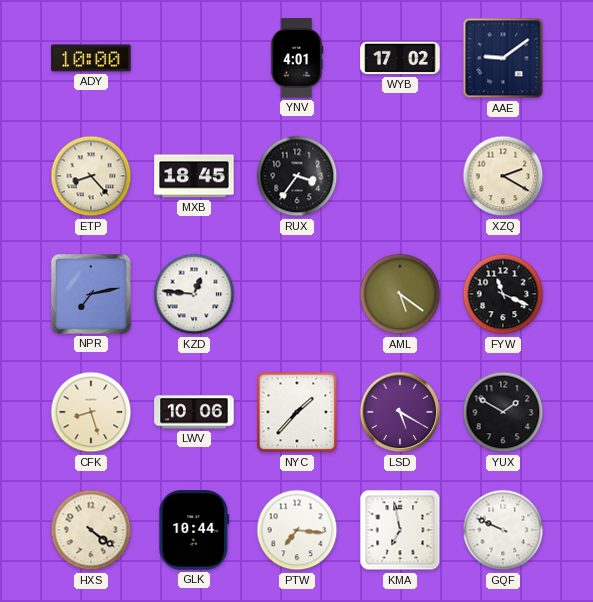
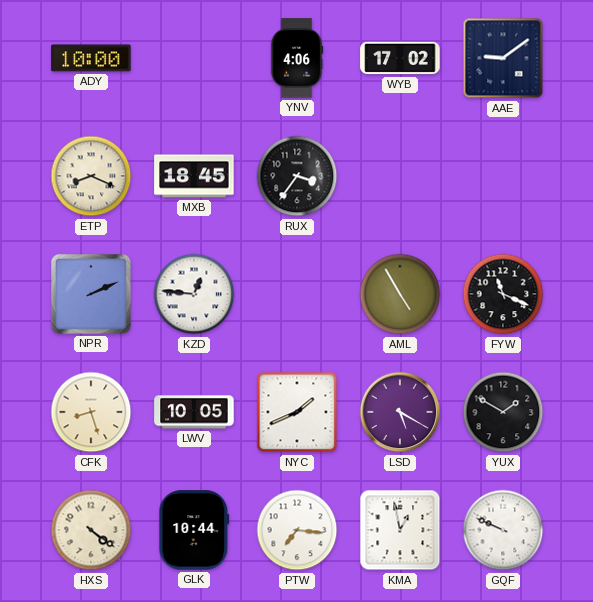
YNV: 4:01 -> 4:06
ETP: 8:23 -> 8:19
XZQ: 2:20 -> none
NPR: 7:13 -> 2:11
AML: 5:21 -> 4:55
LWV: 10:06 -> 10:05
NYC: 1:37 -> 1:41
KMA: 6:58 -> 12:58
